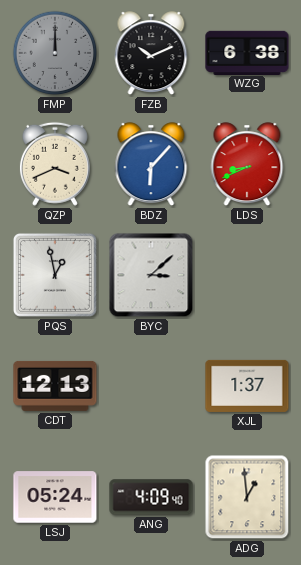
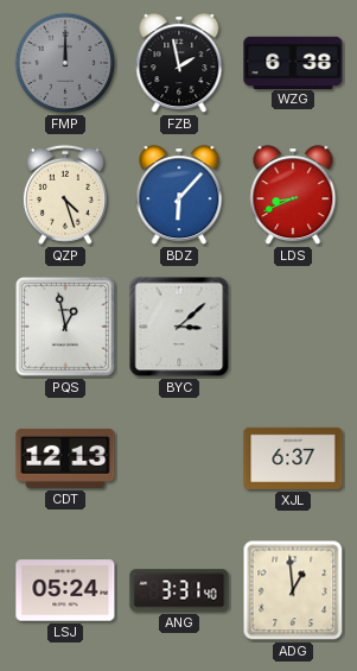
FZB: 10:11 -> 1:58
QZP: 3:41 -> 4:27
XJL: 1:37 -> 6:37
ANG: 4:09 -> 3:31
